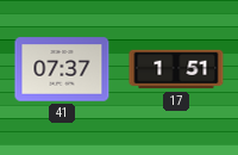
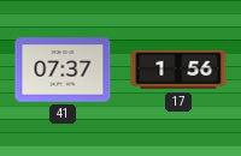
17: 1:51 -> 1:56
